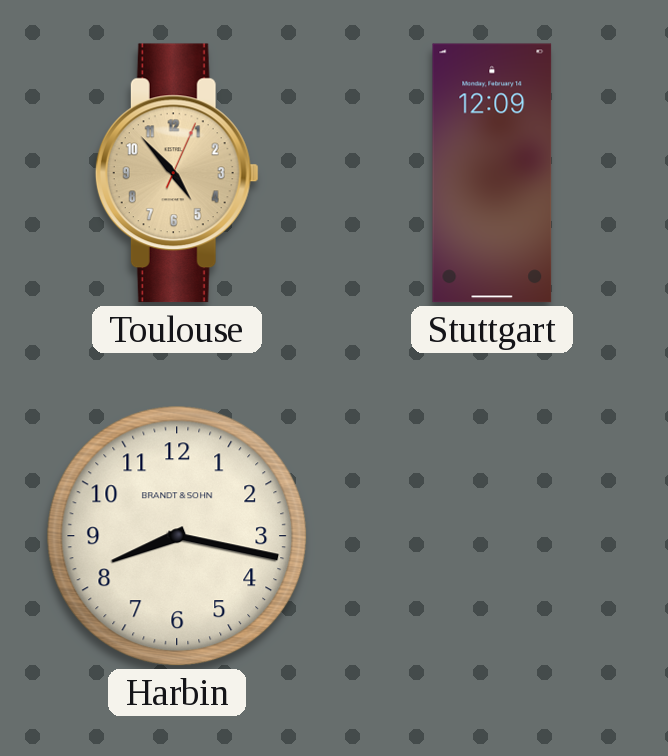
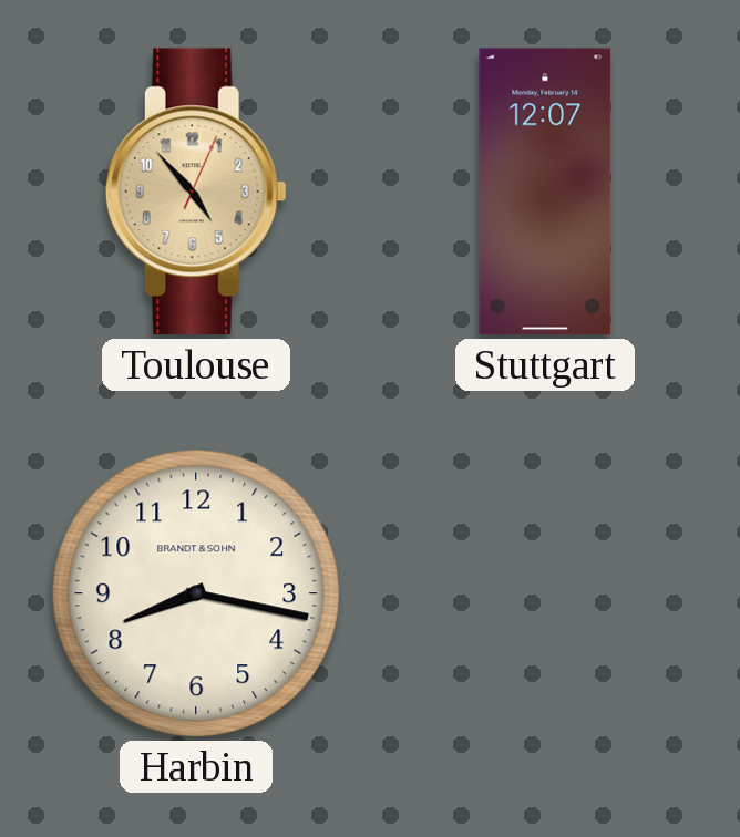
Stuttgart: 12:09 -> 12:07
